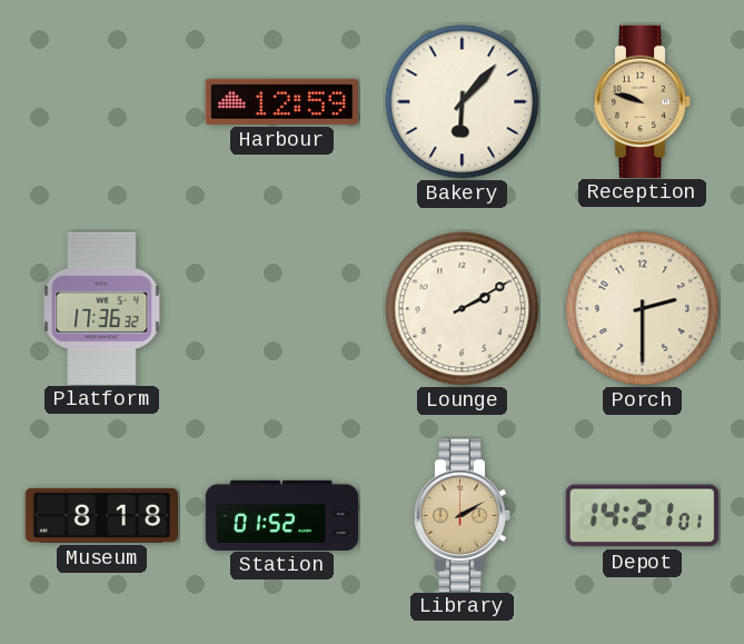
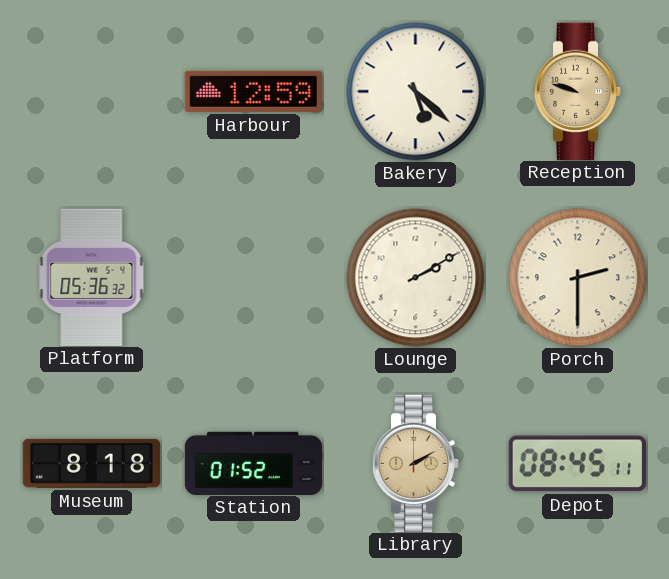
Bakery: 6:07 -> 5:22
Platform: 17:36 -> 05:36
Depot: 14:21 -> 08:45
